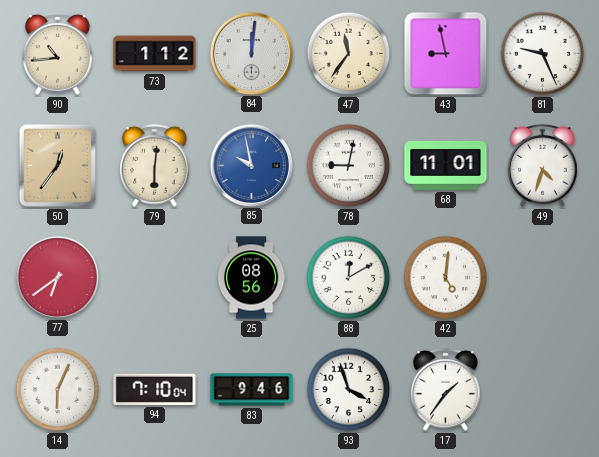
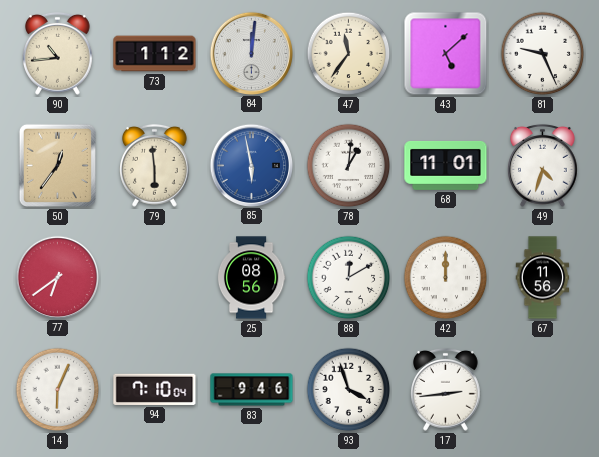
43: 8:58 -> 5:08
79: 6:01 -> 5:59
85: 9:58 -> 5:58
78: 9:02 -> 1:01
42: 5:01 -> 12:00
67: none -> 11:56
17: 1:36 -> 2:44
